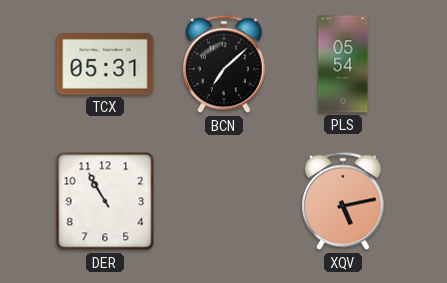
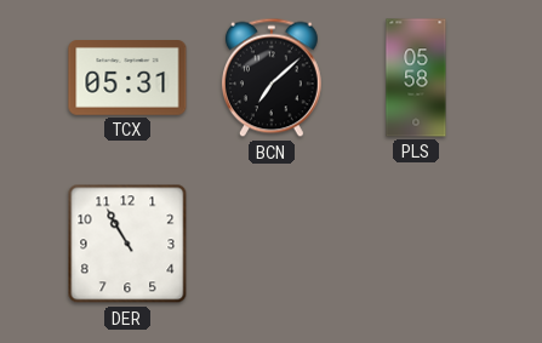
PLS: 05:54 -> 05:58
XQV: 5:13 -> none
